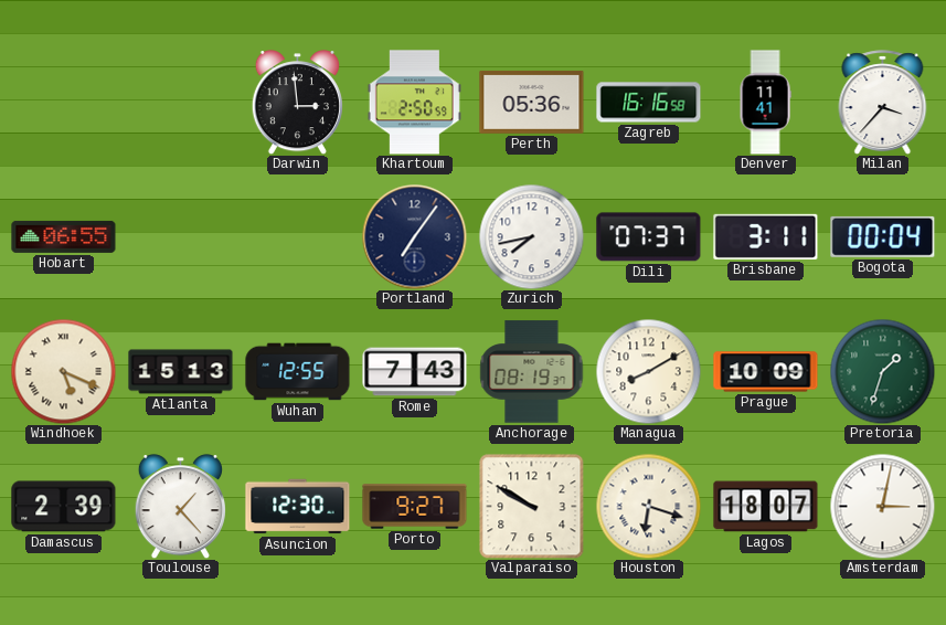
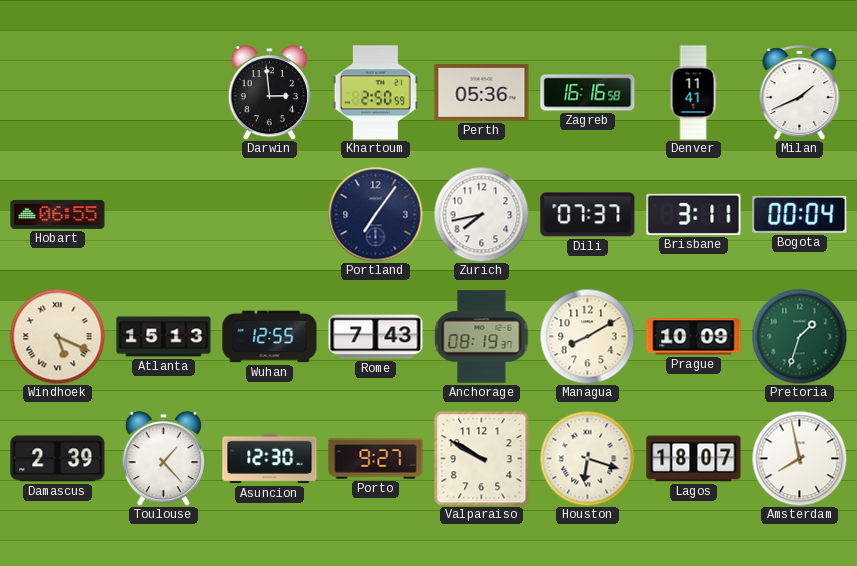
Milan: 3:37 -> 1:41
Amsterdam: 3:02 -> 7:58
